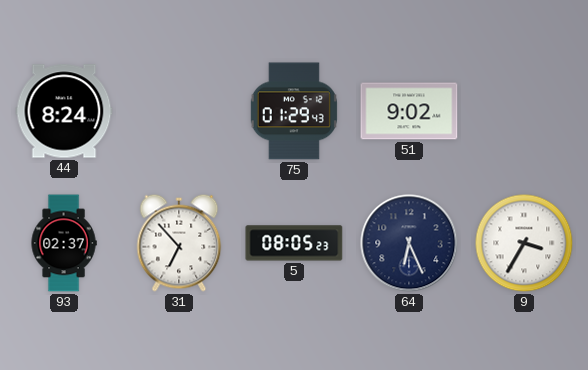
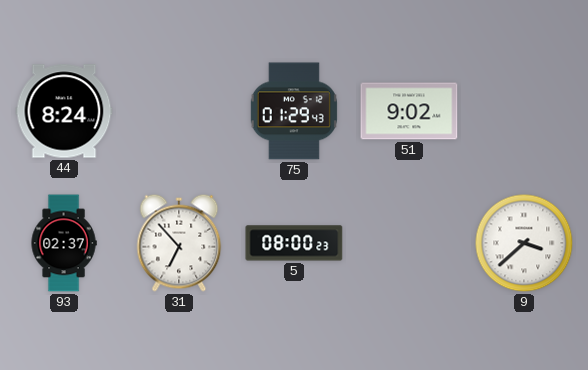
5: 08:05 -> 08:00
64: 6:26 -> none
9: 3:35 -> 3:38
